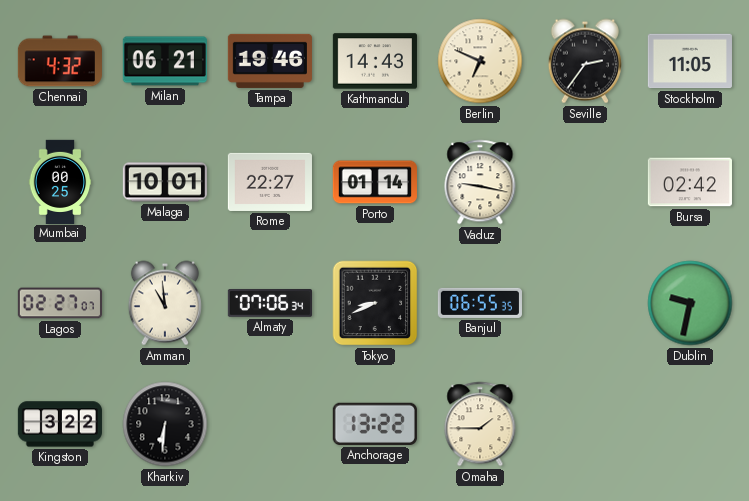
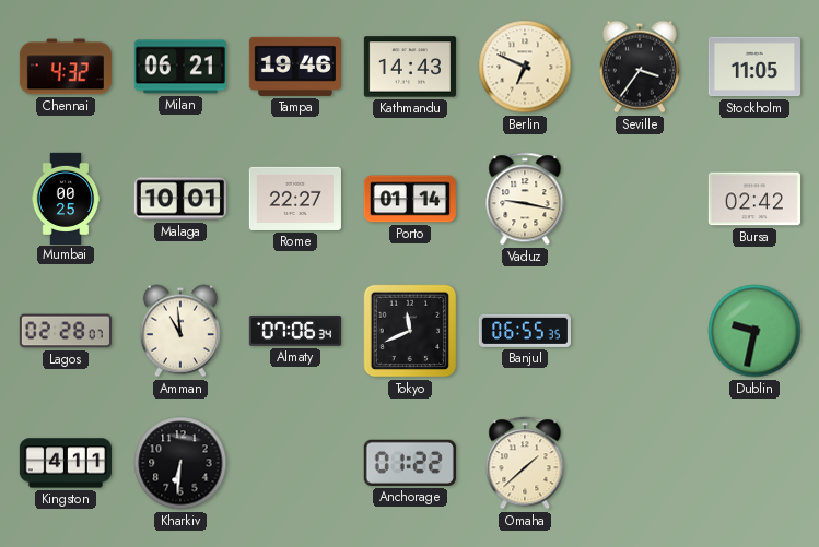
Seville: 2:36 -> 3:36
Lagos: 02:27 -> 02:28
Tokyo: 8:41 -> 11:41
Kingston: 3:22 -> 4:11
Anchorage: 13:22 -> 01:22
Omaha: 1:45 -> 1:38
